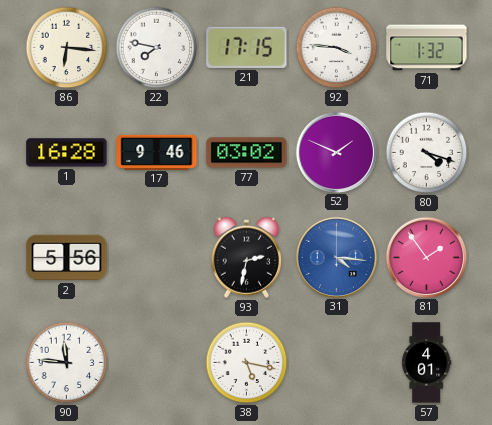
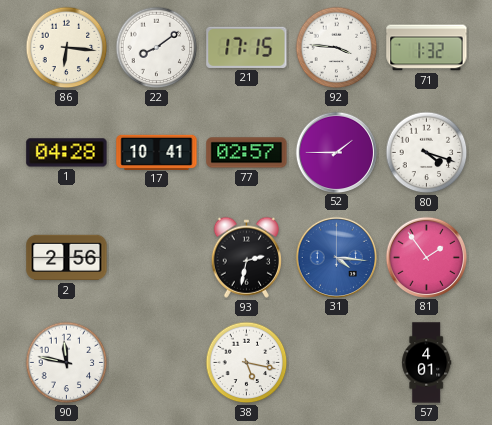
22: 7:47 -> 8:09
1: 16:28 -> 04:28
17: 9:46 -> 10:41
77: 03:02 -> 02:57
52: 1:49 -> 1:45
2: 5:56 -> 2:56
90: 11:46 -> 11:47
